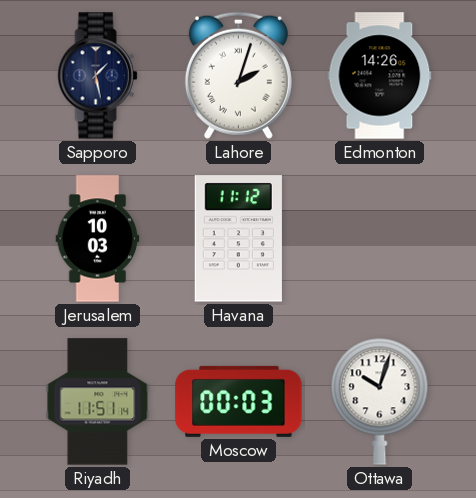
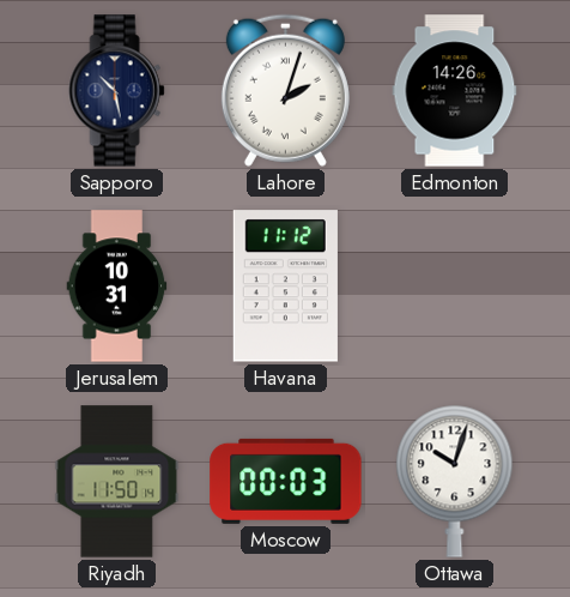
Sapporo: 1:28 -> 10:28
Jerusalem: 10:03 -> 10:31
Riyadh: 11:51 -> 11:50
